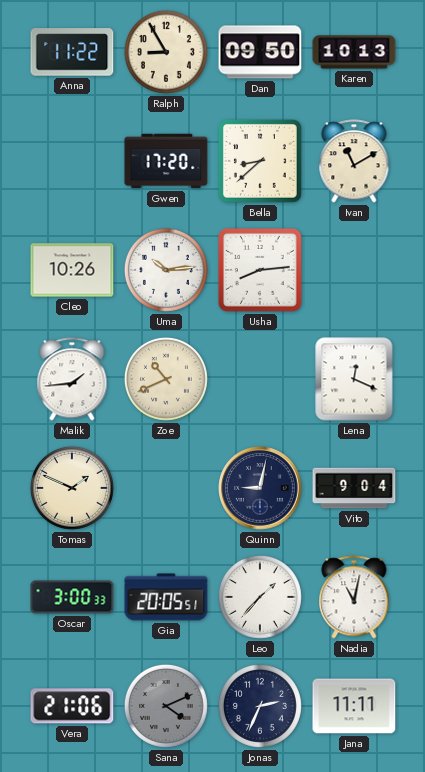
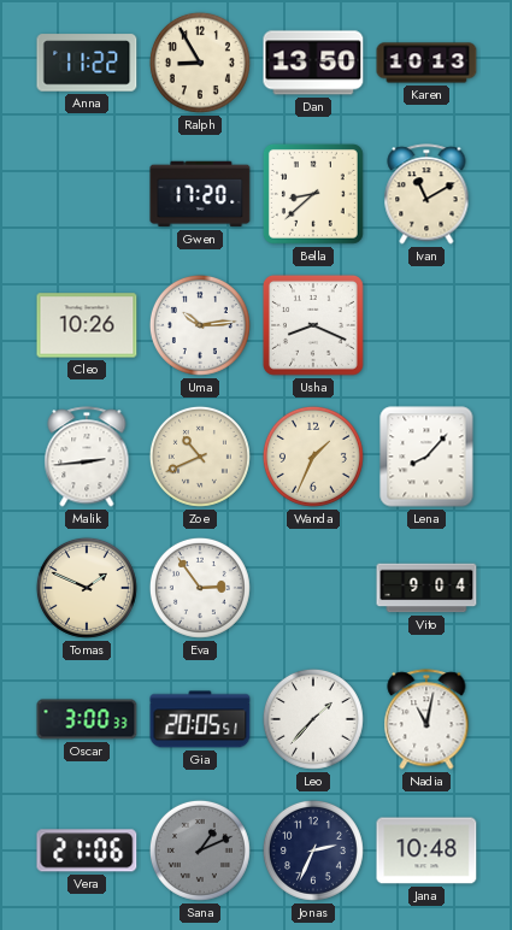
Dan: 09:50 -> 13:50
Usha: 8:14 -> 8:19
Malik: 1:44 -> 2:44
Wanda: none -> 1:34
Lena: 12:19 -> 8:07
Eva: none -> 2:54
Quinn: 9:02 -> none
Sana: 4:11 -> 1:11
Jana: 11:11 -> 10:48
